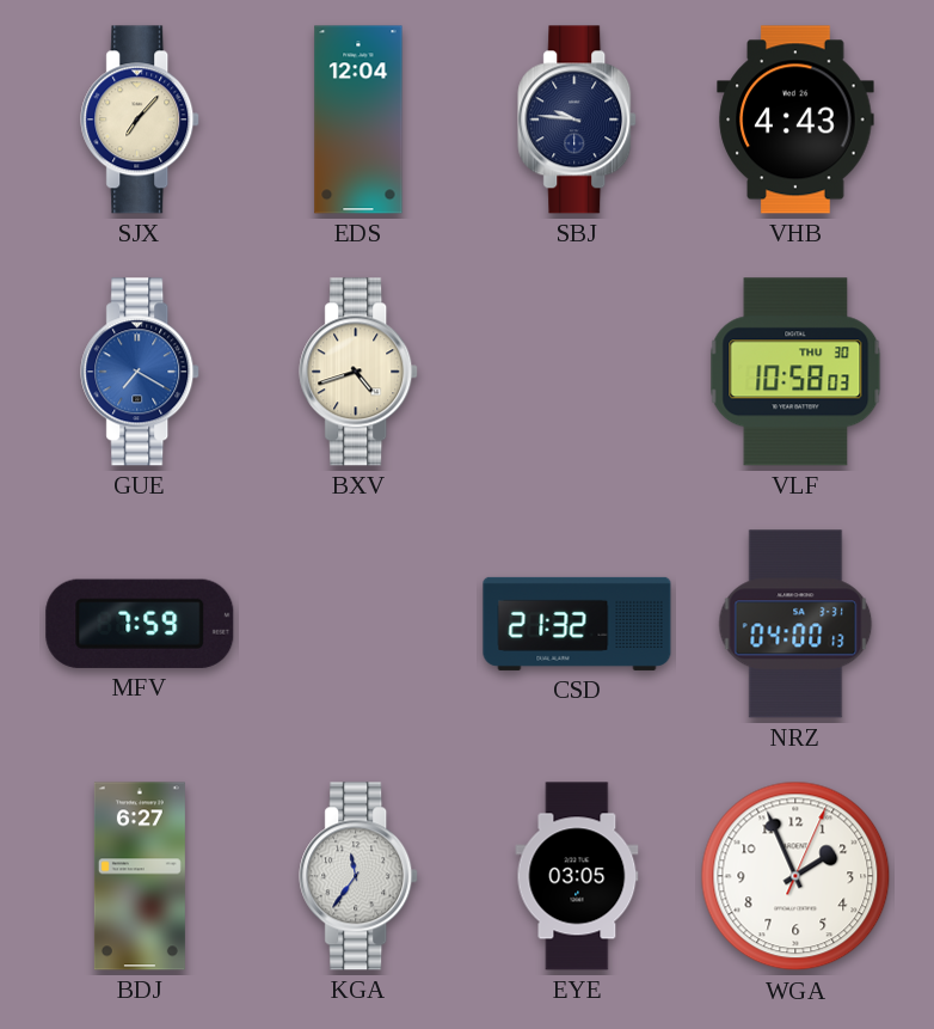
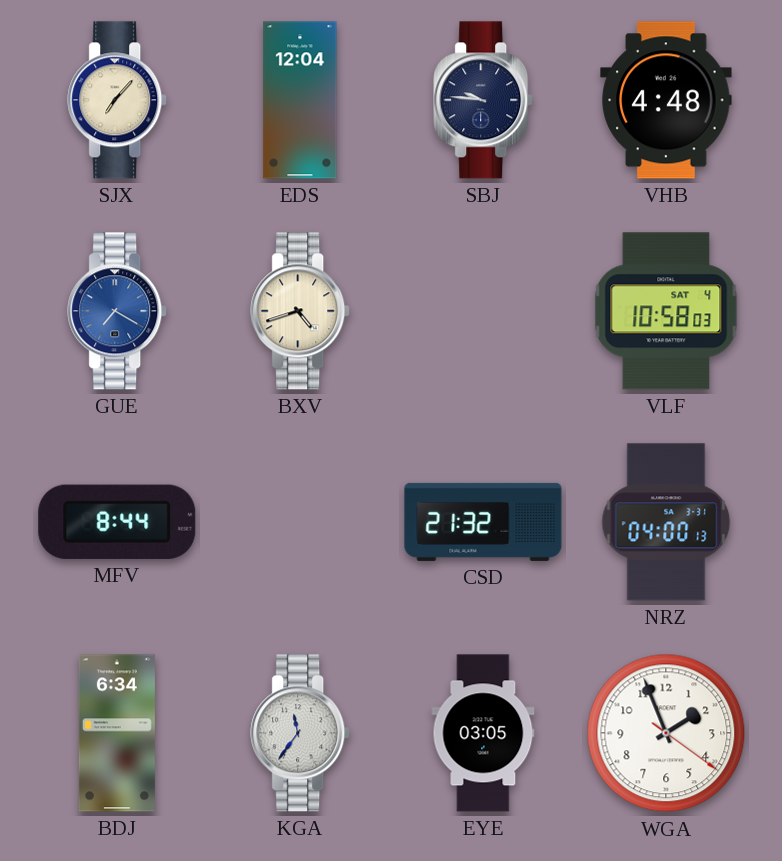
VHB: 4:43 -> 4:48
VLF date: THU 30 -> SAT 4
MFV: 7:59 -> 8:44
BDJ: 6:27 -> 6:34
WGA: 1:56:04 -> 1:56:21
